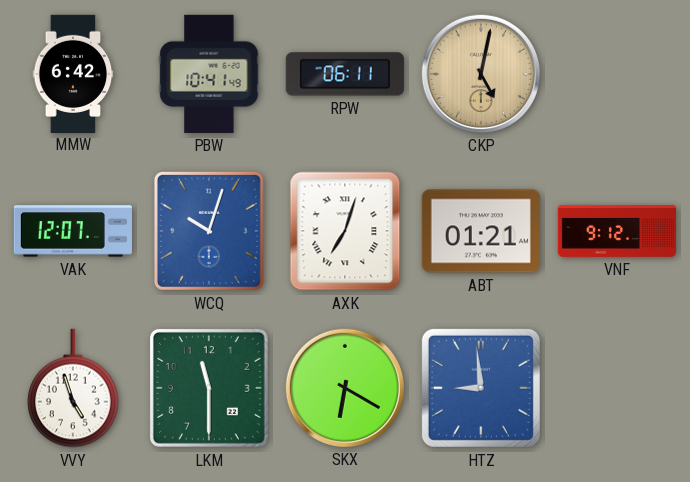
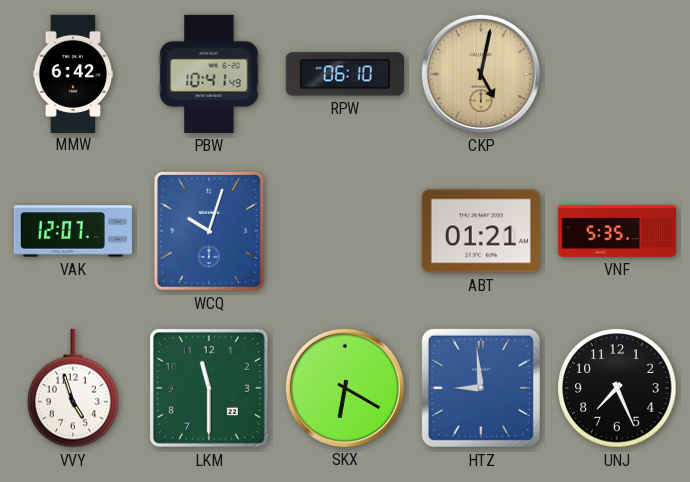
RPW: 06:11 -> 06:10
AXK: 7:03 -> none
VNF: 9:12 -> 5:35
UNJ: none -> 7:26
